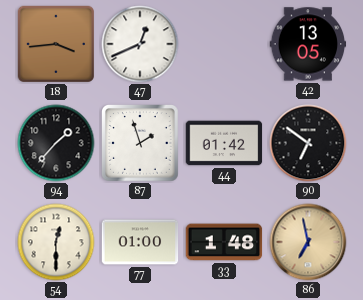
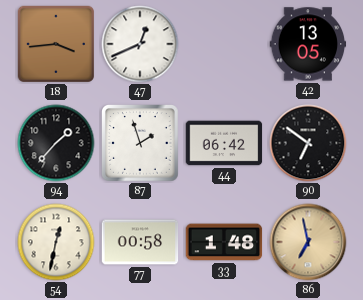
44: 01:42 -> 06:42
54: 12:30 -> 12:32
77: 01:00 -> 00:58
